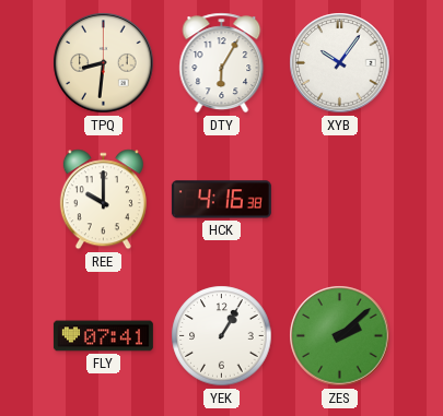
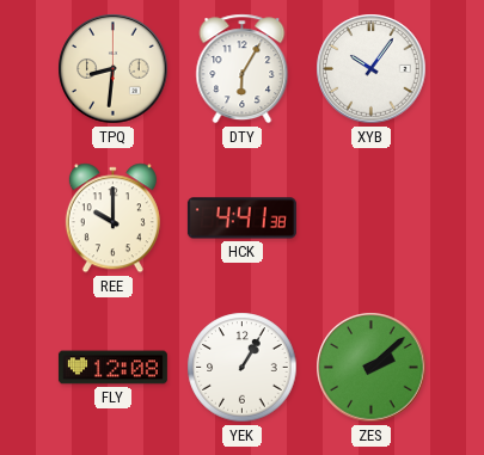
HCK: 4:16 -> 4:41
FLY: 07:41 -> 12:08
